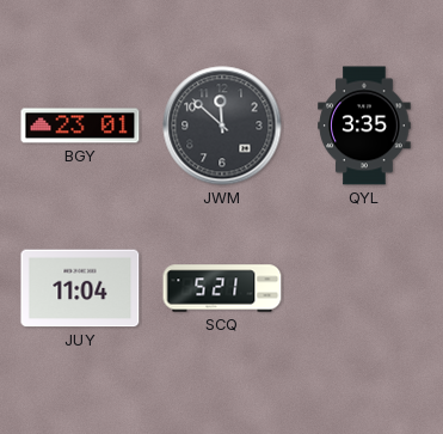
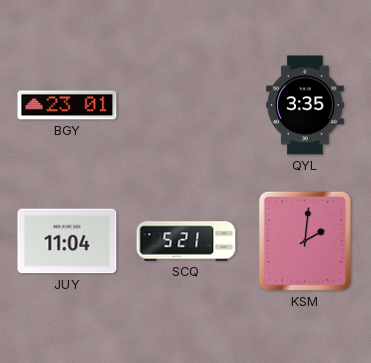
JWM: 11:52 -> none
KSM: none -> 2:01
